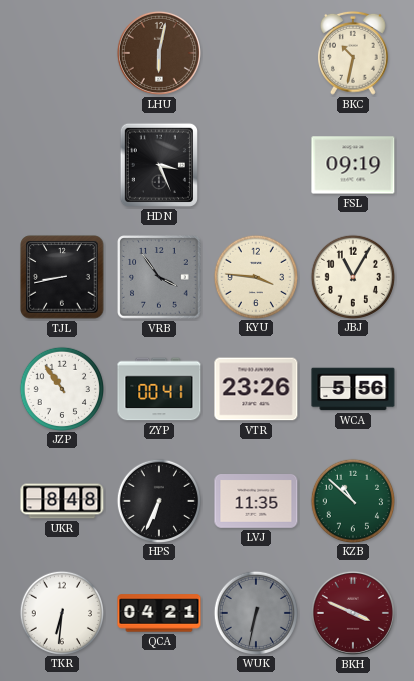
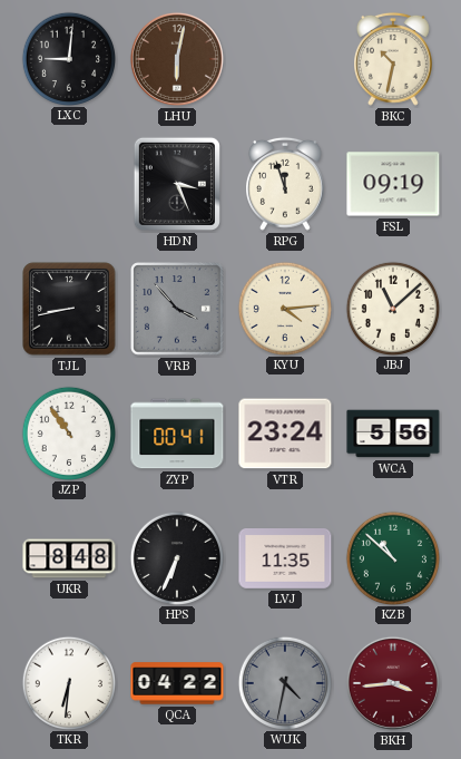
LXC: none -> 9:01
RPG: none -> 11:57
VRB: 3:54 -> 3:53
KYU: 3:46 -> 4:14
JBJ: 11:05 -> 11:08
VTR: 23:26 -> 23:24
QCA: 04:21 -> 04:22
WUK: 6:32 -> 4:32
BKH: 3:49 -> 3:44
